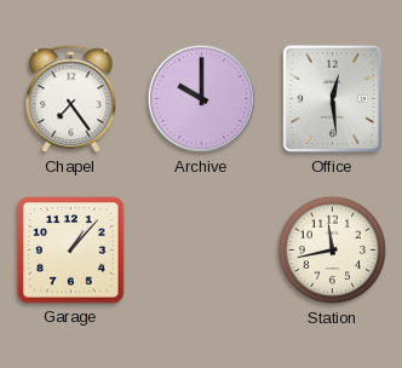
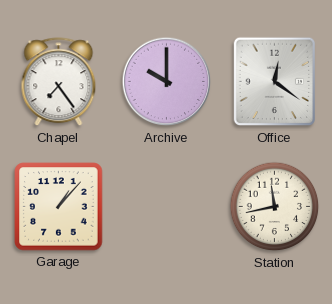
Office: 12:29 -> 12:21
